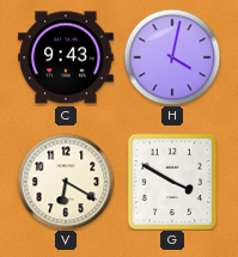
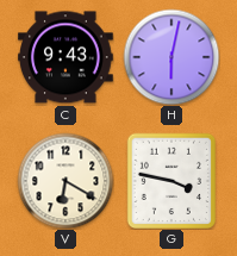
H: 4:02 -> 6:02
G: 3:50 -> 3:47
